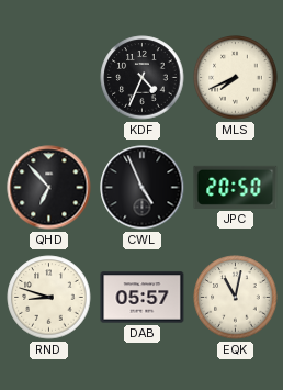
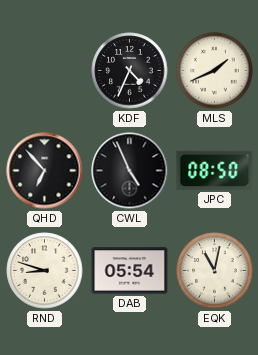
MLS: 7:41 -> 1:41
JPC: 20:50 -> 08:50
DAB: 05:57 -> 05:54
